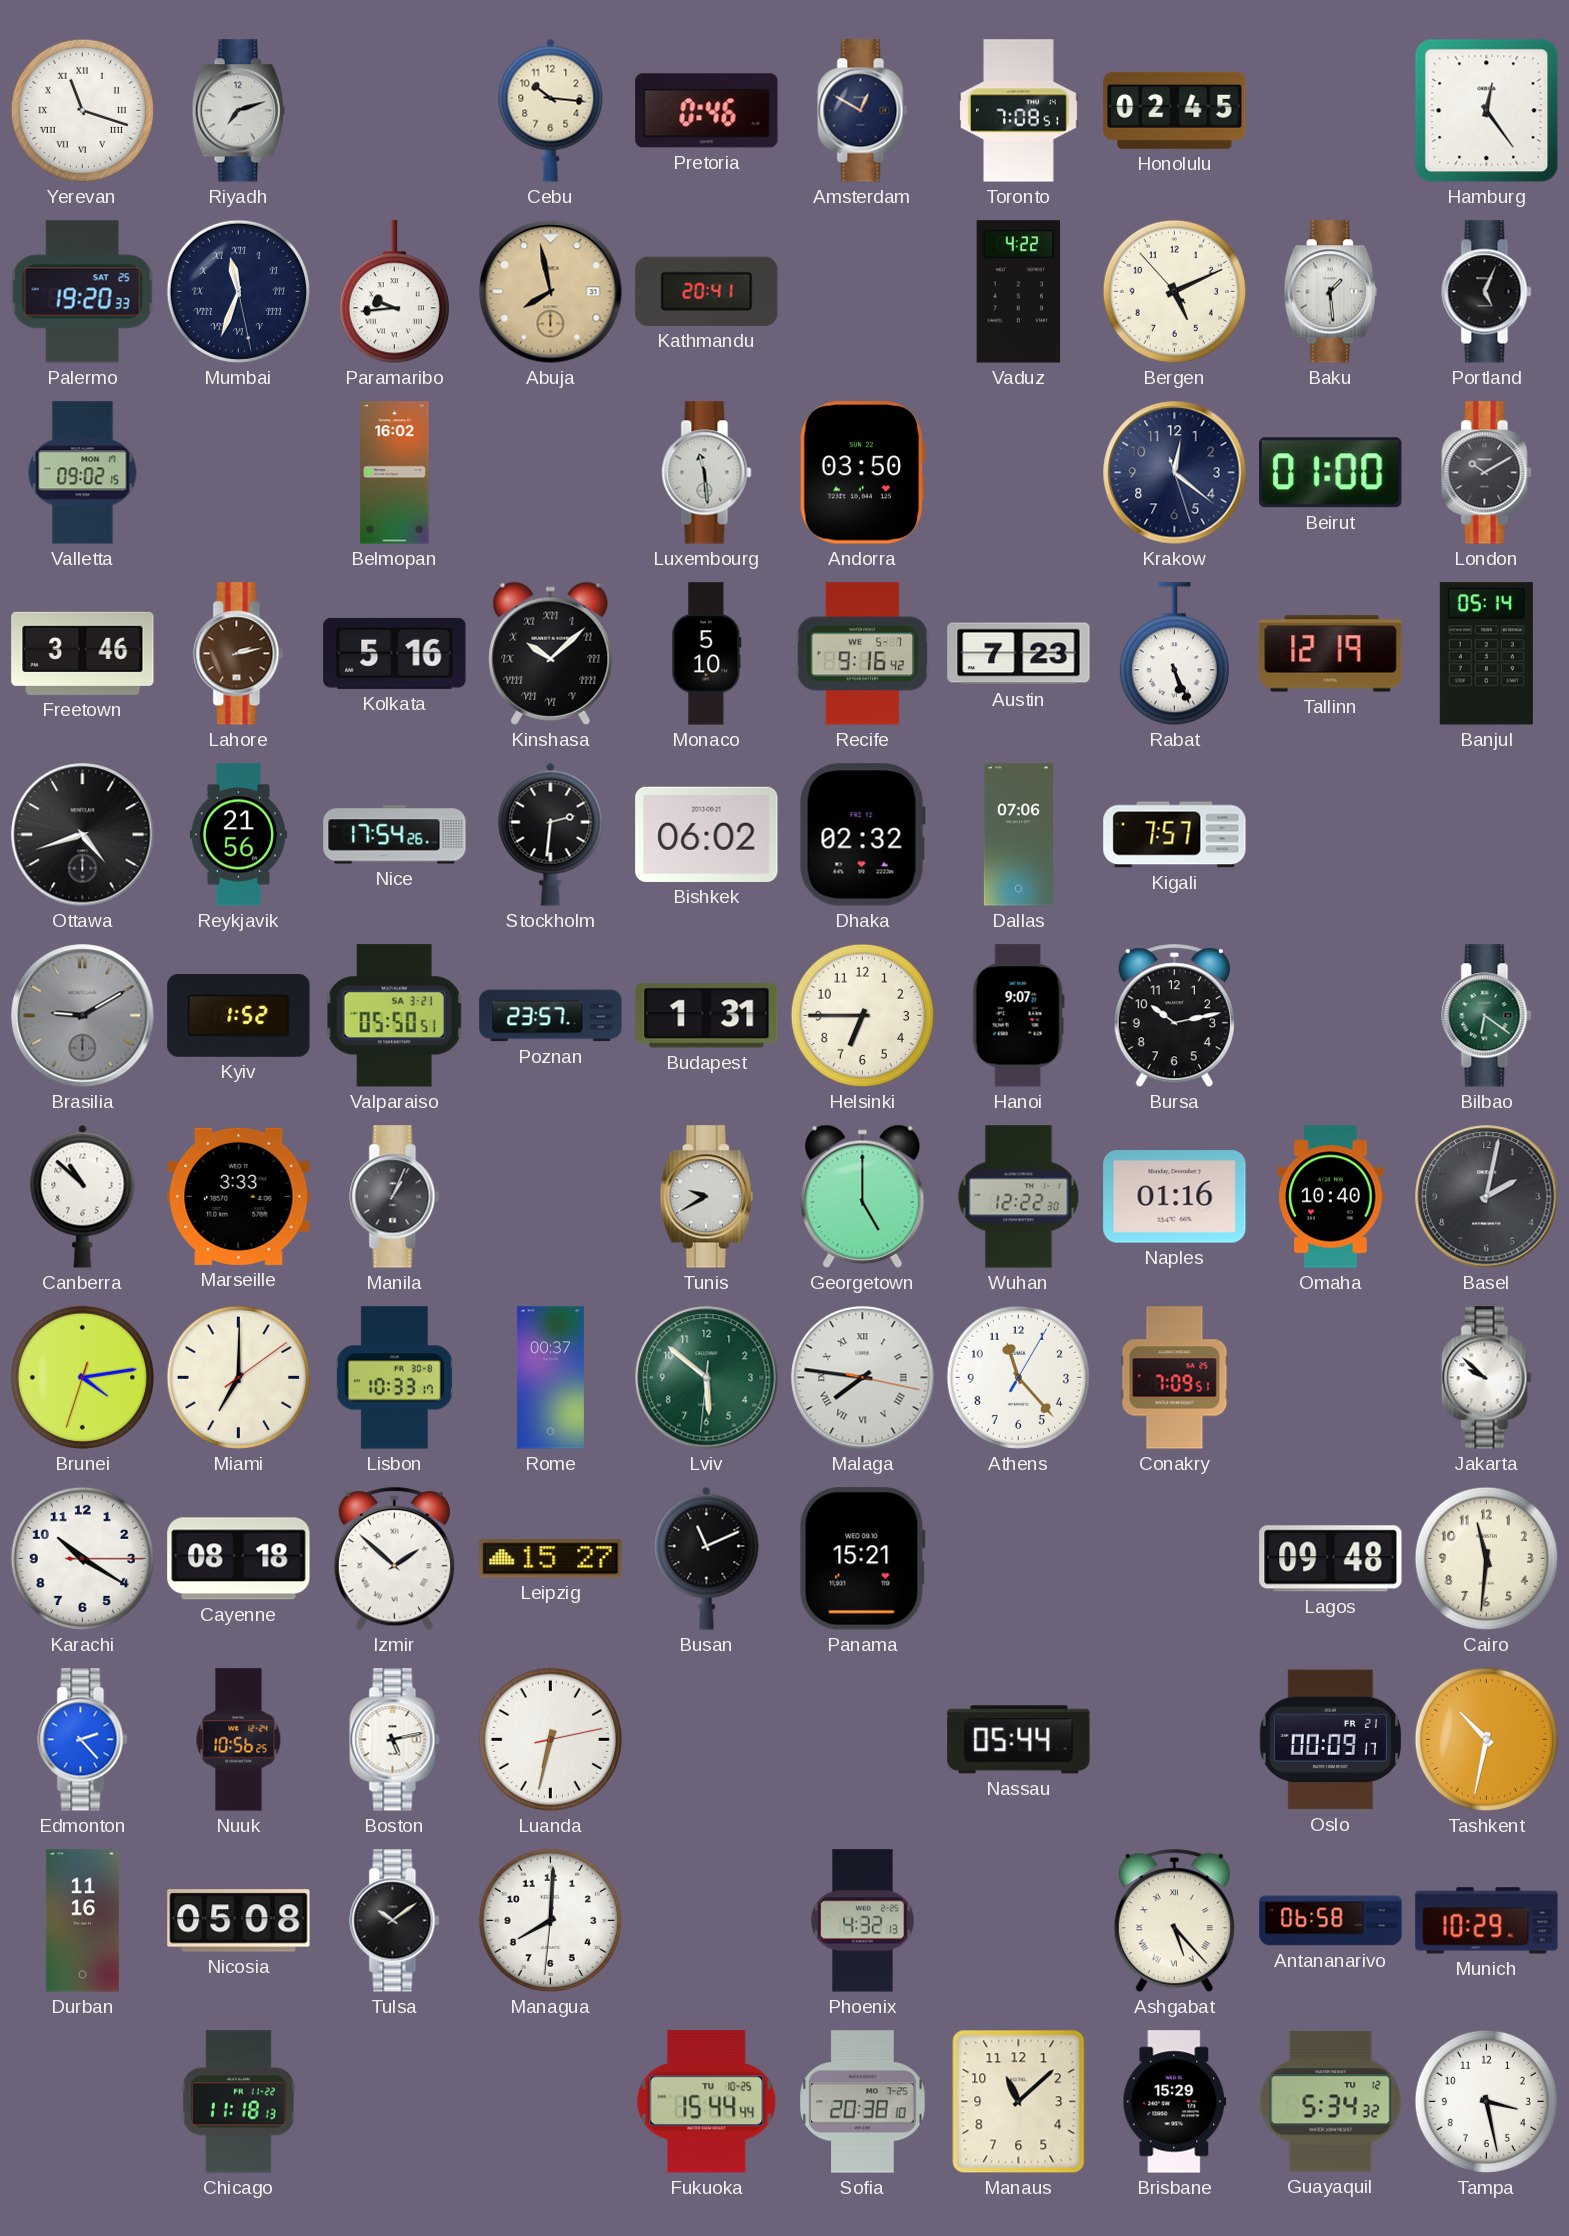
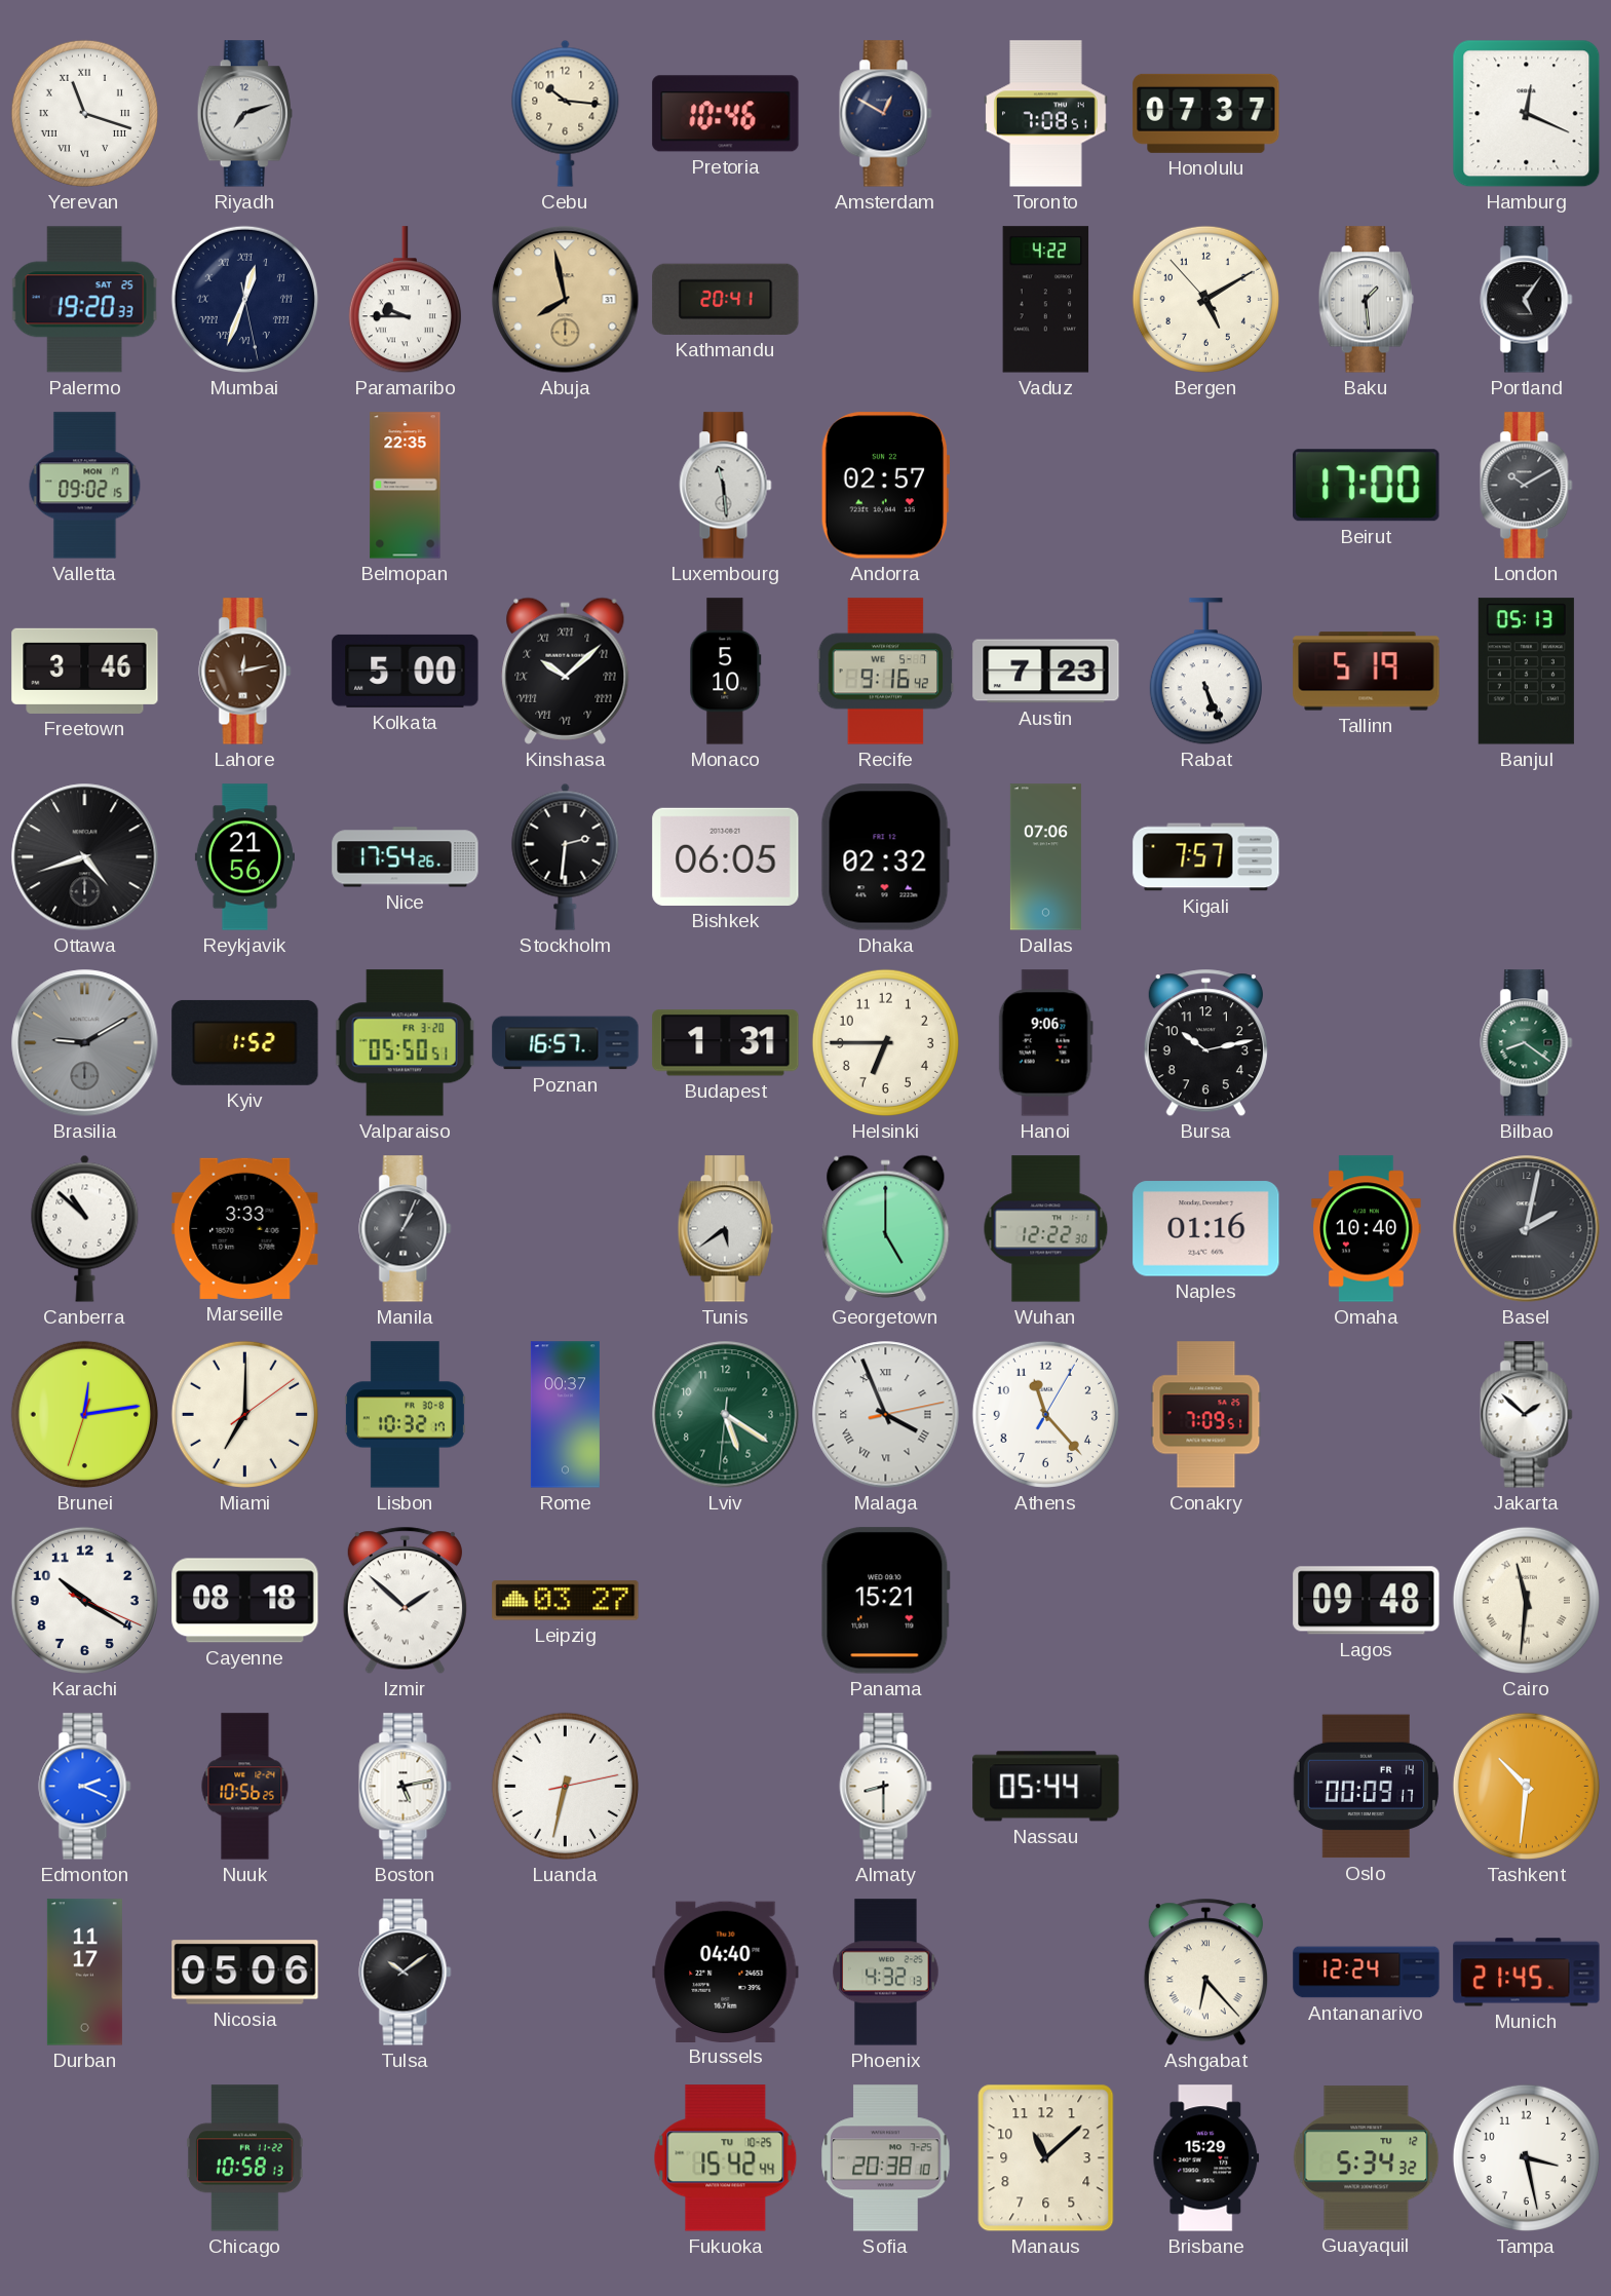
Pretoria: 0:46 -> 10:46
Honolulu: 02:45 -> 07:37
Hamburg: 12:24 -> 12:19
Mumbai: 11:33 -> 12:33
Paramaribo: 9:44 -> 9:45
Bergen: 5:10 -> 5:09
Portland: 5:04 -> 5:06
Belmopan: 16:02 -> 22:35
Andorra: 03:50 -> 02:57
Krakow: 12:21 -> none
Beirut: 01:00 -> 17:00
Lahore: 2:13 -> 12:13
Kolkata: 5:16 -> 5:00
Tallinn: 12:19 -> 5:19
Banjul: 05:14 -> 05:13
Bishkek: 06:02 -> 06:05
Valparaiso date: SA 3-21 -> FR 3-20
Poznan: 23:57 -> 16:57
Hanoi: 9:07 -> 9:06
Bilbao: 6:21 -> 8:21
Tunis: 9:40 -> 5:39
Brunei: 4:13 -> 12:13
Lisbon: 10:33 -> 10:32
Lviv: 5:51 -> 5:20
Malaga: 7:46 -> 3:56
Jakarta: 9:52 -> 1:52
Karachi: 10:20:15 -> 10:20:19
Leipzig: 15:27 -> 03:27
Busan: 11:11 -> none
Cairo numerals: Arabic -> Roman
Edmonton: 2:23 -> 2:19
Almaty: none -> 8:30
Oslo date: FR 21 -> FR 14
Tashkent: 10:32 -> 10:31
Durban: 11:16 -> 11:17
Nicosia: 05:08 -> 05:06
Managua: 8:00 -> none
Brussels: none -> 04:40
Ashgabat: 5:23 -> 6:23
Antananarivo: 06:58 -> 12:24
Munich: 10:29 -> 21:45
Chicago: 11:18 -> 10:58
Fukuoka: 15:44 -> 15:42
